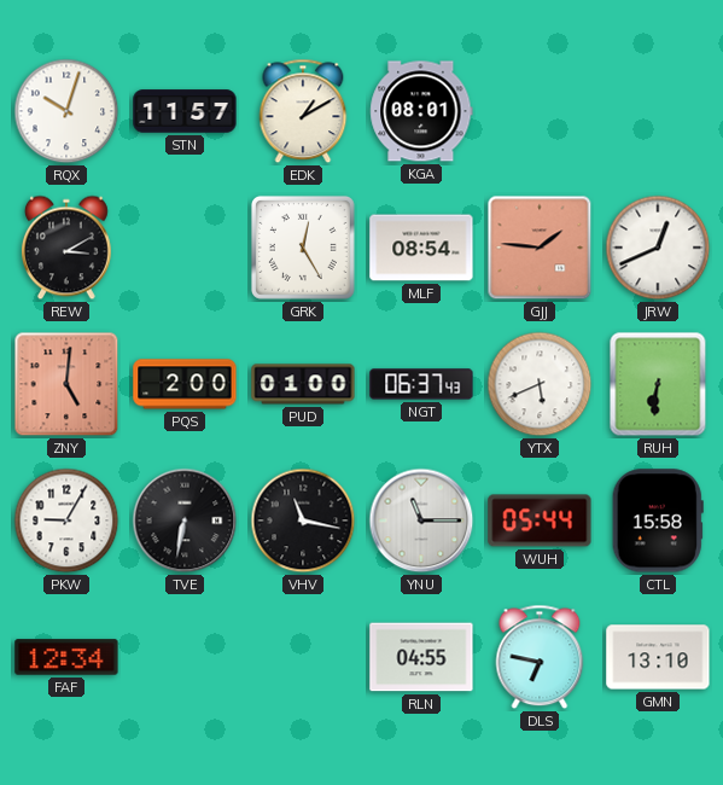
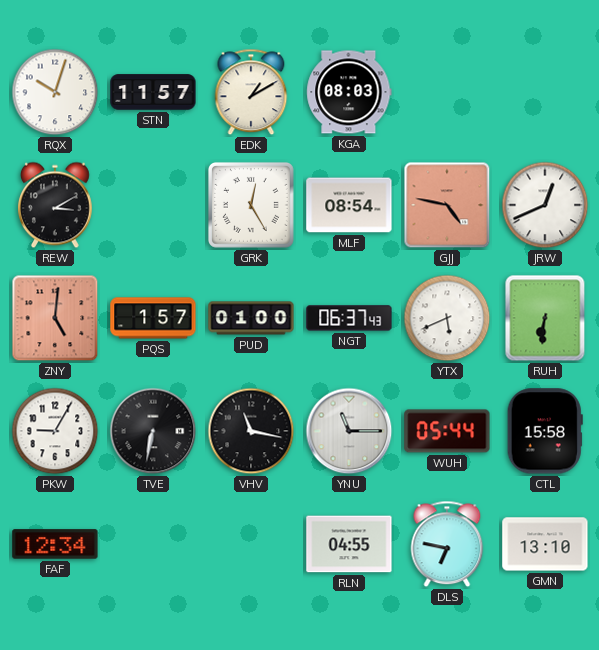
KGA: 08:01 -> 08:03
GJJ: 1:46 -> 4:47
PQS: 2:00 -> 1:57
